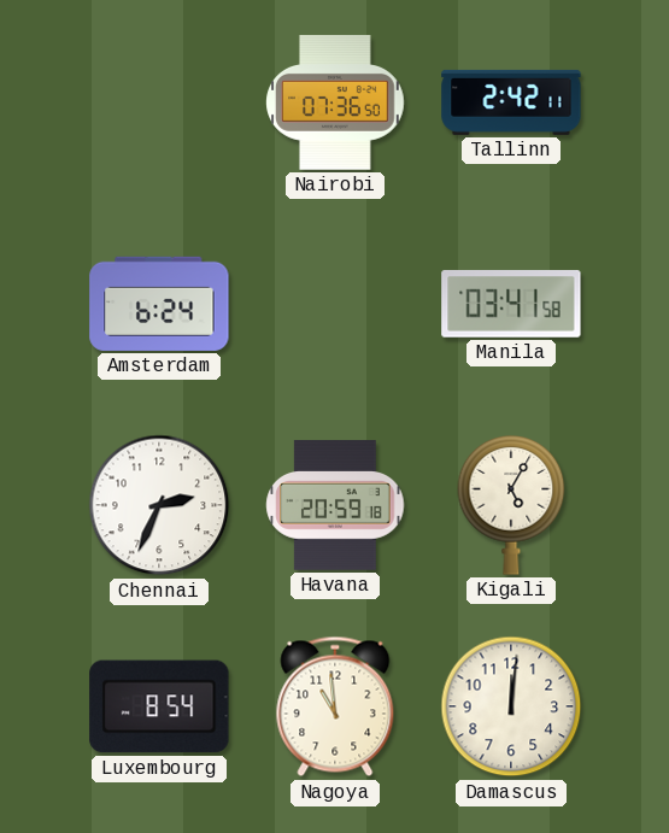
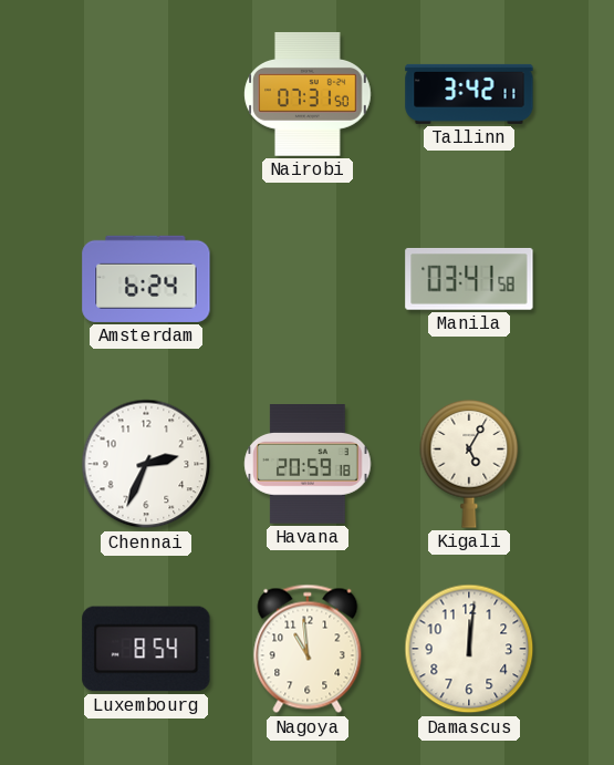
Nairobi: 07:36 -> 07:31
Tallinn: 2:42 -> 3:42
